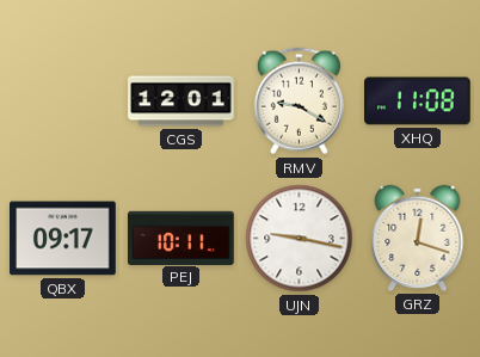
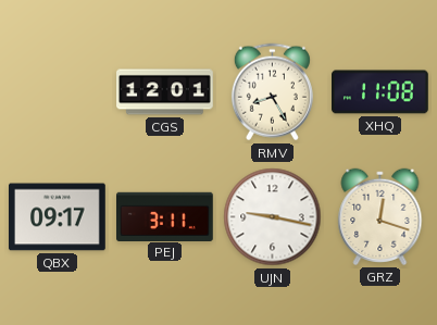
RMV: 9:20 -> 8:25
PEJ: 10:11 -> 3:11
